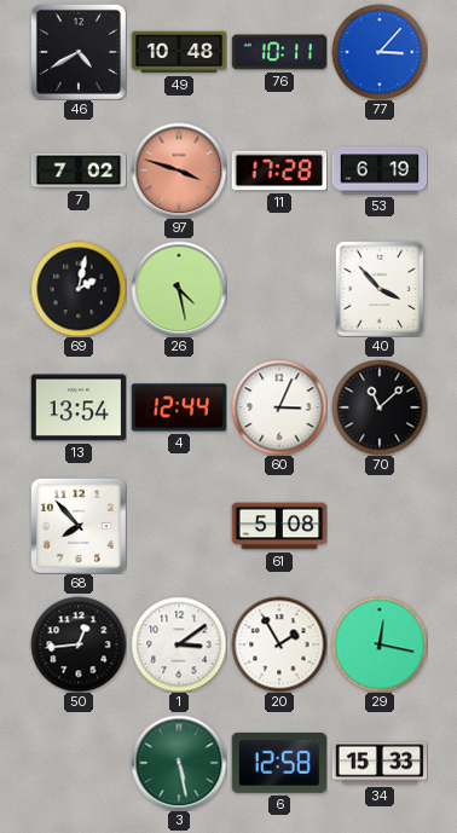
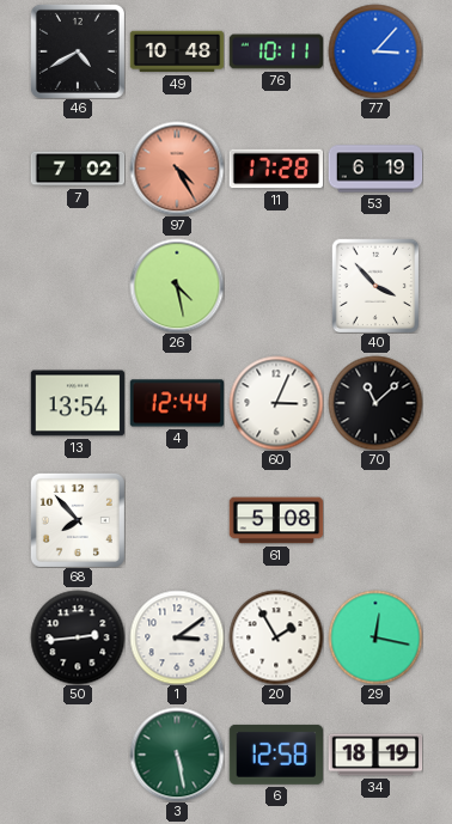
97: 3:48 -> 4:25
69: 2:02 -> none
50: 12:44 -> 2:44
34: 15:33 -> 18:19
